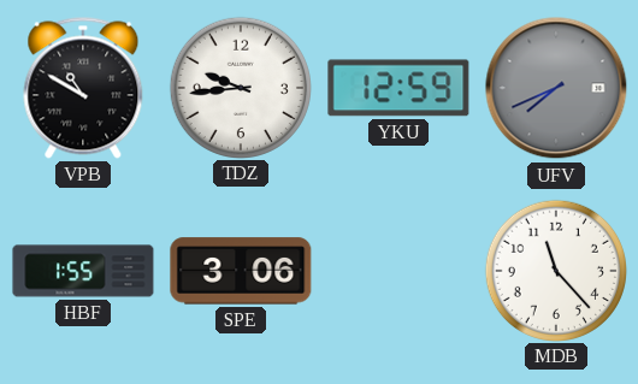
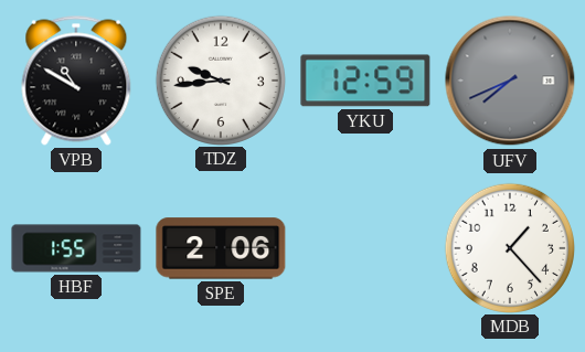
SPE: 3:06 -> 2:06
MDB: 11:23 -> 1:23
